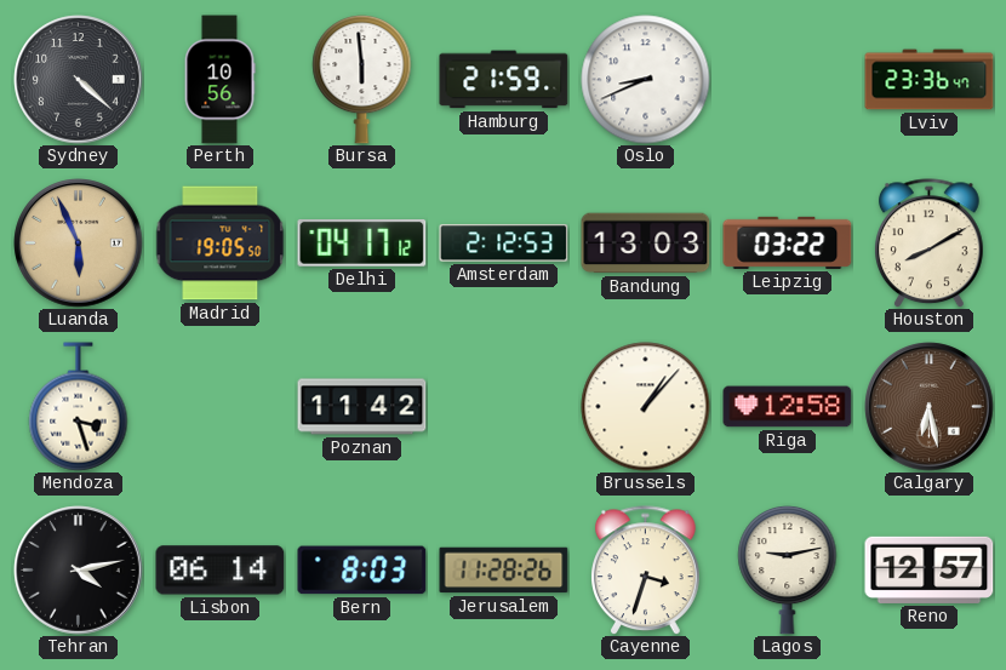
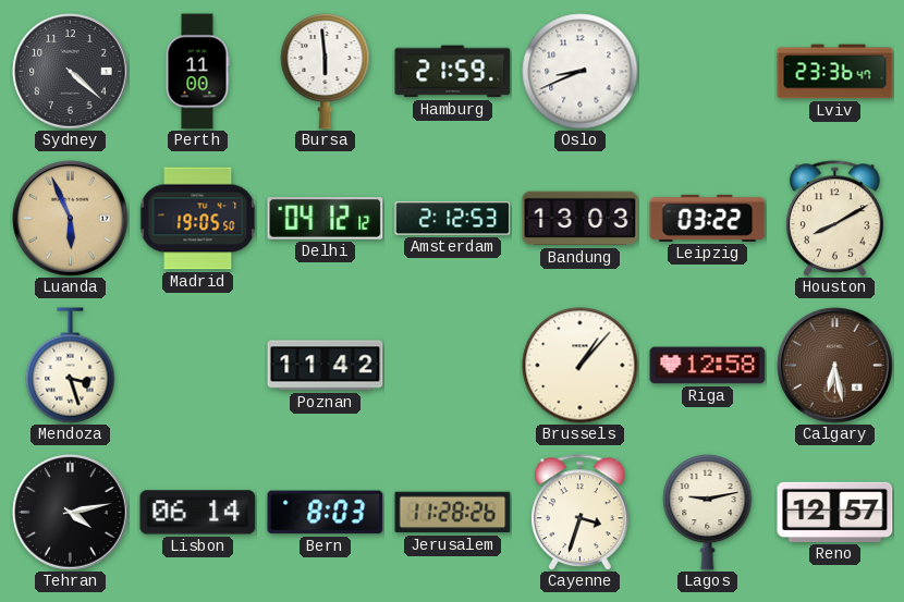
Perth: 10:56 -> 11:00
Delhi: 04:17 -> 04:12
